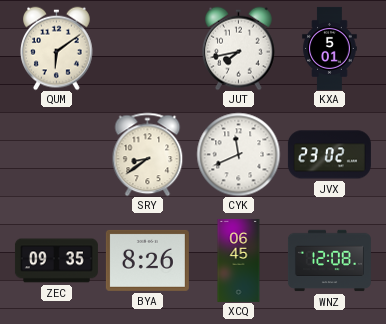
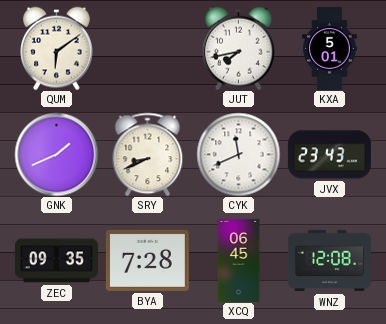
GNK: none -> 1:41
SRY: 8:39 -> 8:41
JVX: 23:02 -> 23:43
BYA: 8:26 -> 7:28
